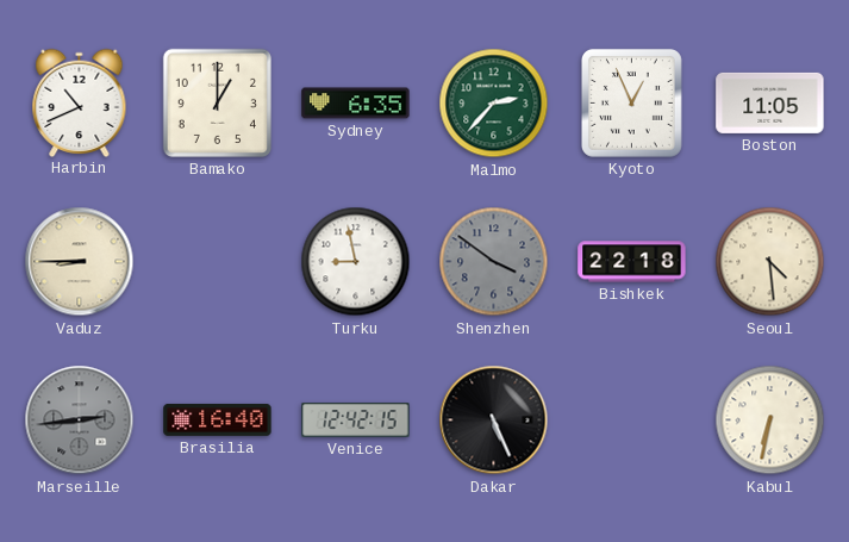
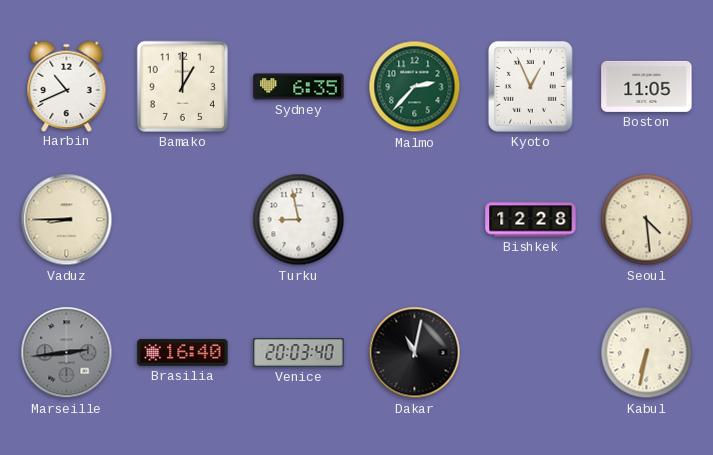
Shenzhen: 3:51 -> none
Bishkek: 22:18 -> 12:28
Venice: 12:42 -> 20:03
Dakar: 5:26 -> 11:02
